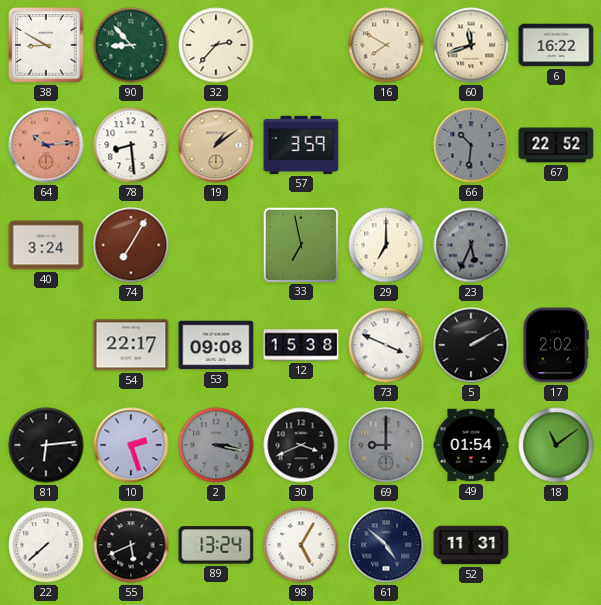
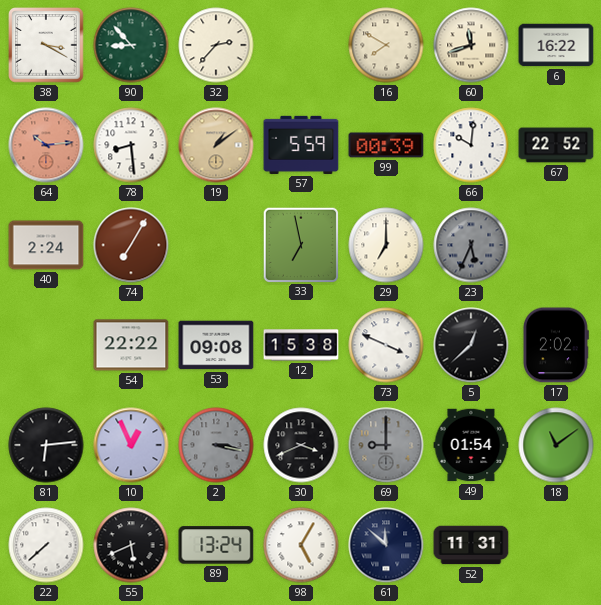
38: 8:50 -> 3:20
57: 3:59 -> 5:59
99: none -> 00:39
66: 10:31 -> 10:01
66 dial: grey -> white
40: 3:24 -> 2:24
54: 22:17 -> 22:22
5: 2:10 -> 12:38
10: 2:27 -> 12:56
61: 4:52 -> 11:52
